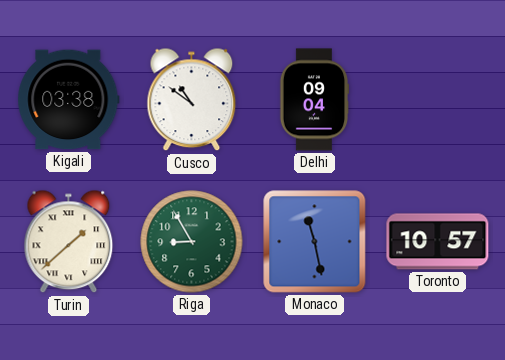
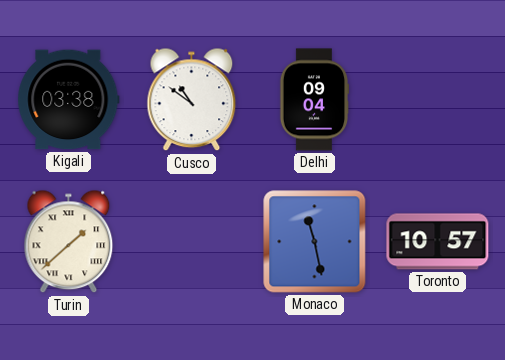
Riga: 8:55 -> none
